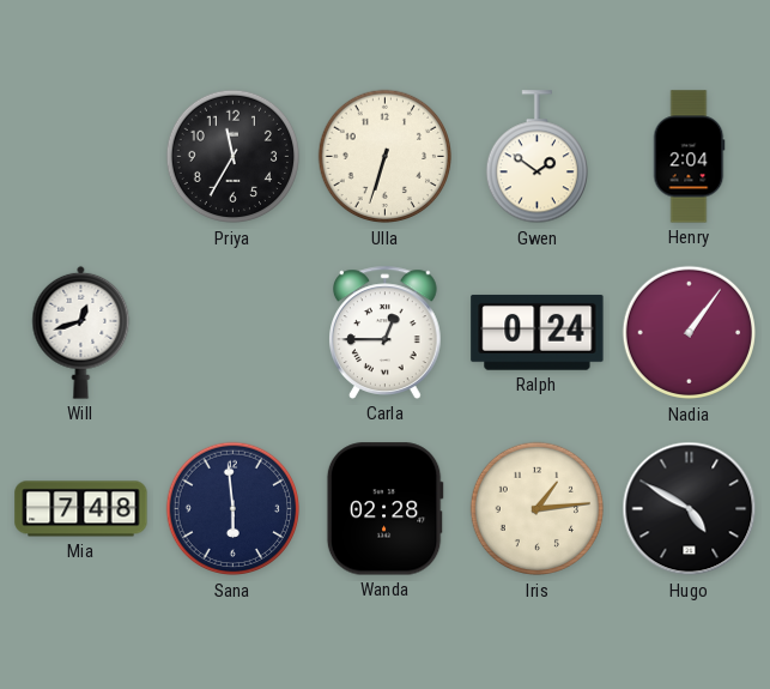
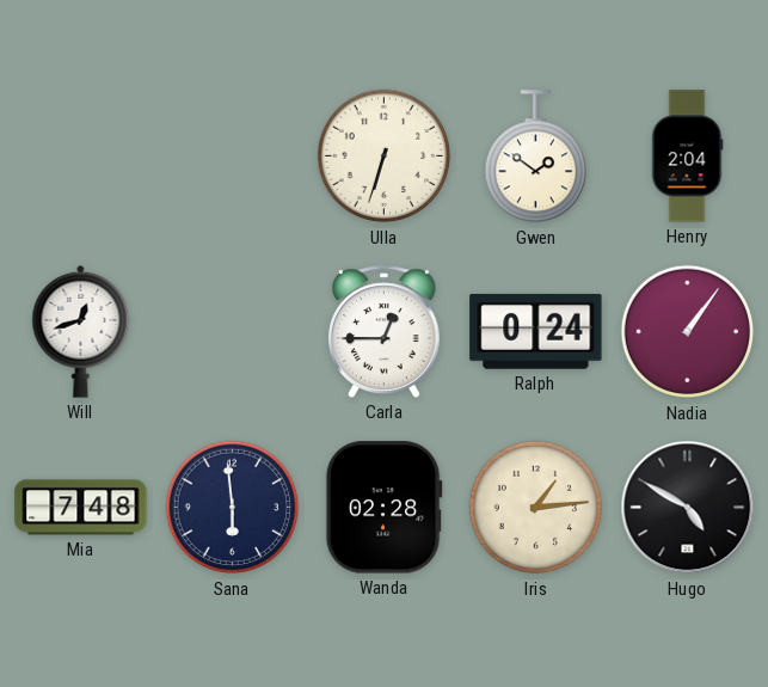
Priya: 11:35 -> none
